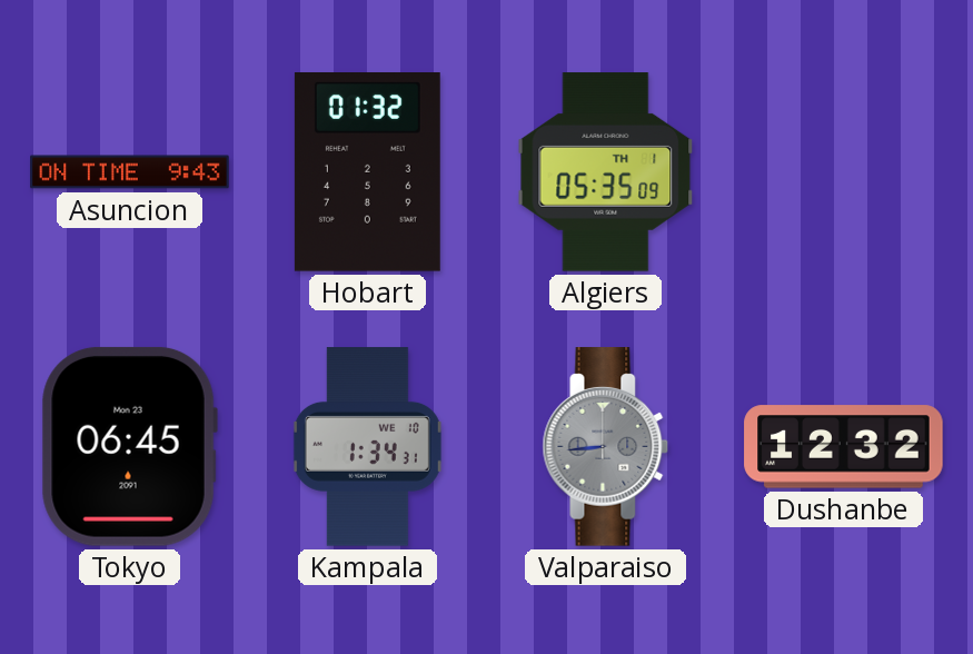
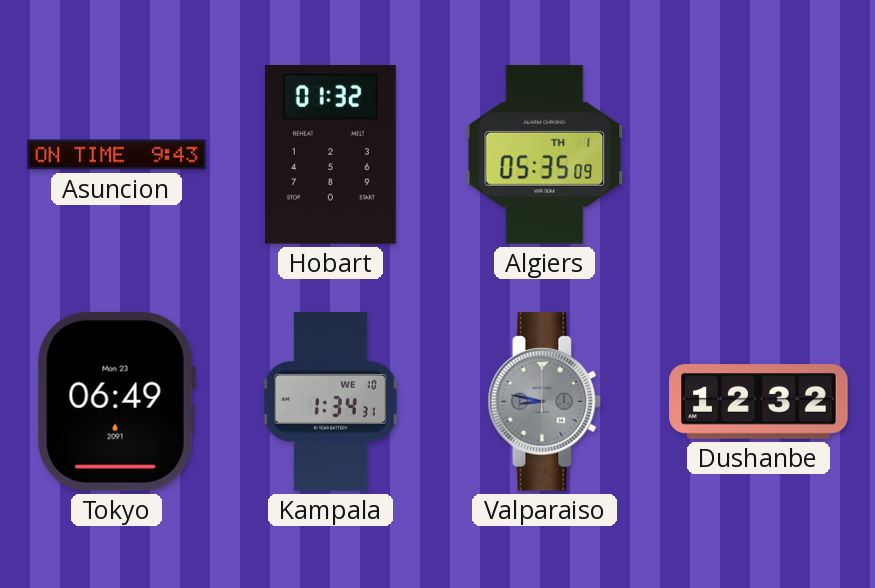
Tokyo: 06:45 -> 06:49
Valparaiso: 8:44 -> 8:47
